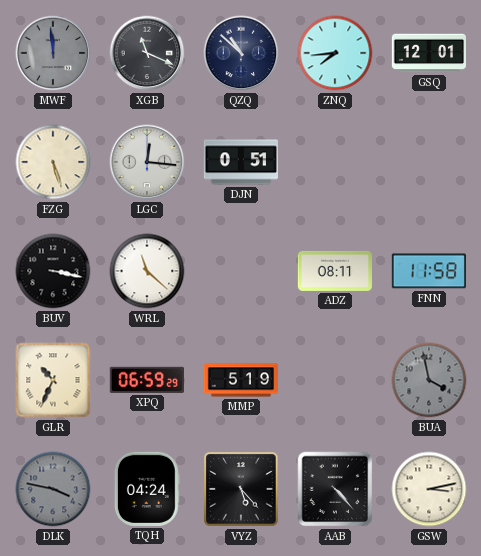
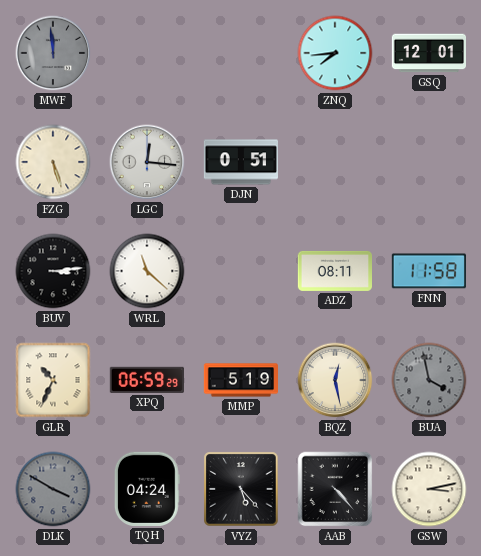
XGB: 11:19 -> none
QZQ: 10:52 -> none
BUV: 3:17 -> 3:14
BQZ: none -> 12:28
DLK: 3:47 -> 3:50
